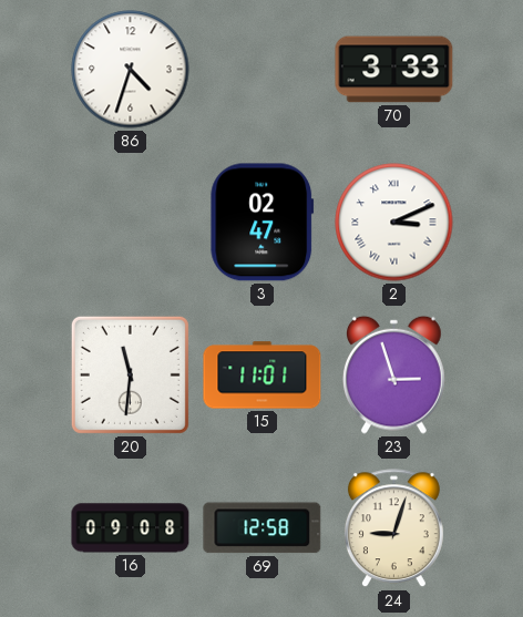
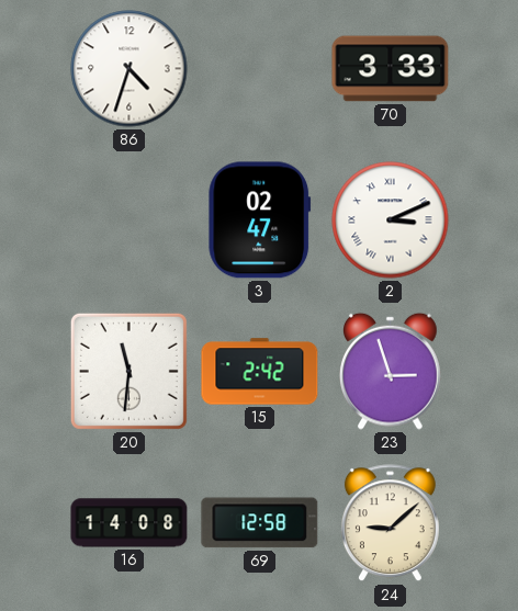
15: 11:01 -> 2:42
16: 09:08 -> 14:08
24: 9:03 -> 9:08
